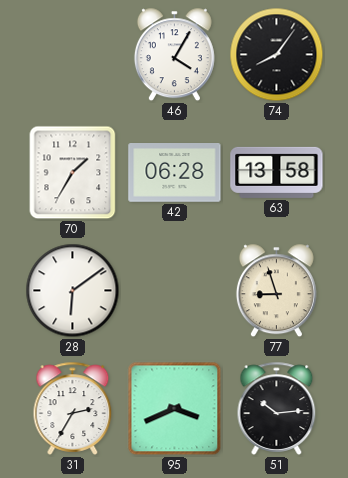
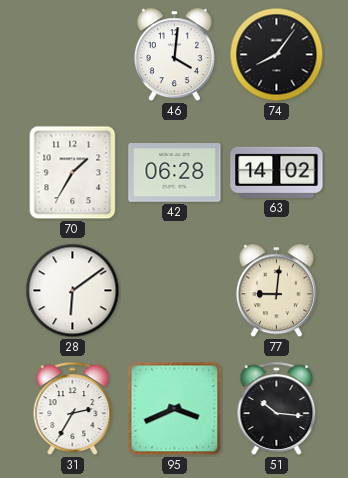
46: 4:05 -> 4:01
63: 13:58 -> 14:02
77: 8:57 -> 9:01
51: 10:14 -> 10:16
